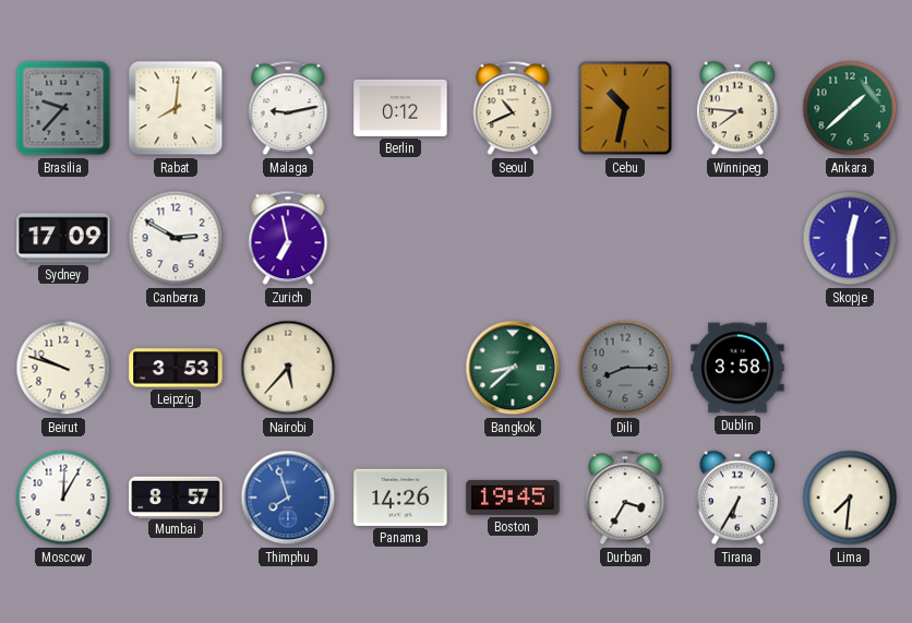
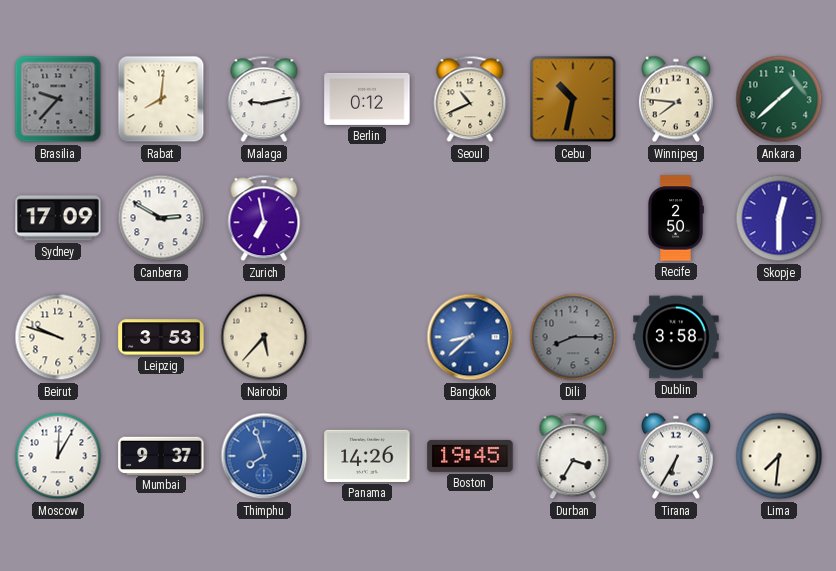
Recife: none -> 2:50
Bangkok dial: green -> blue
Mumbai: 8:57 -> 9:37
